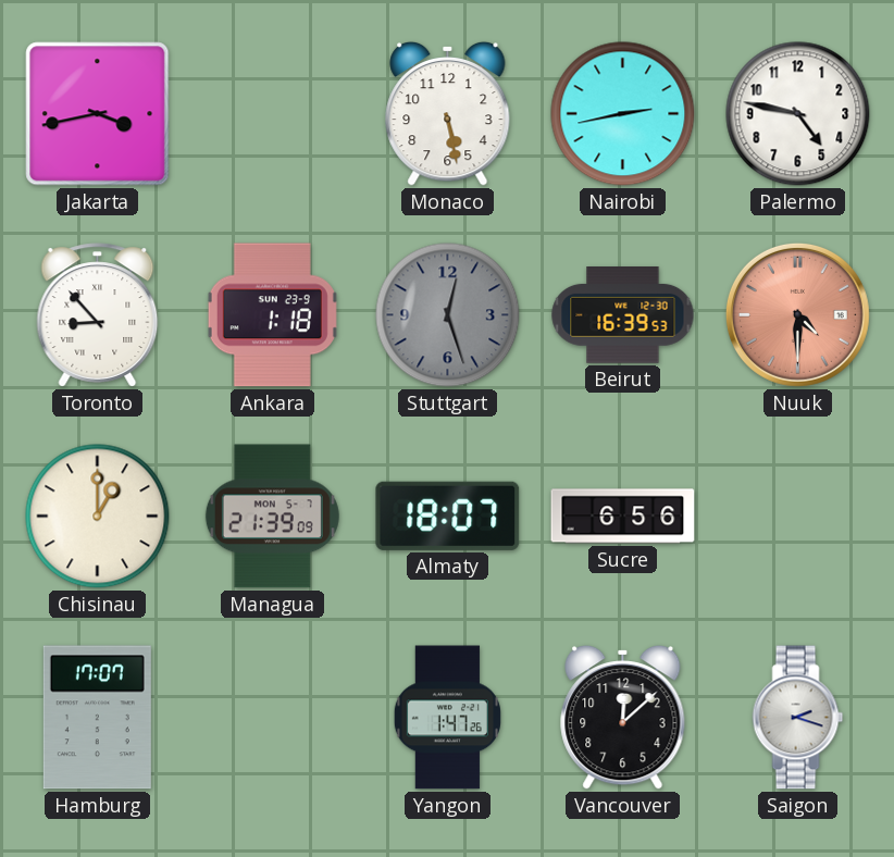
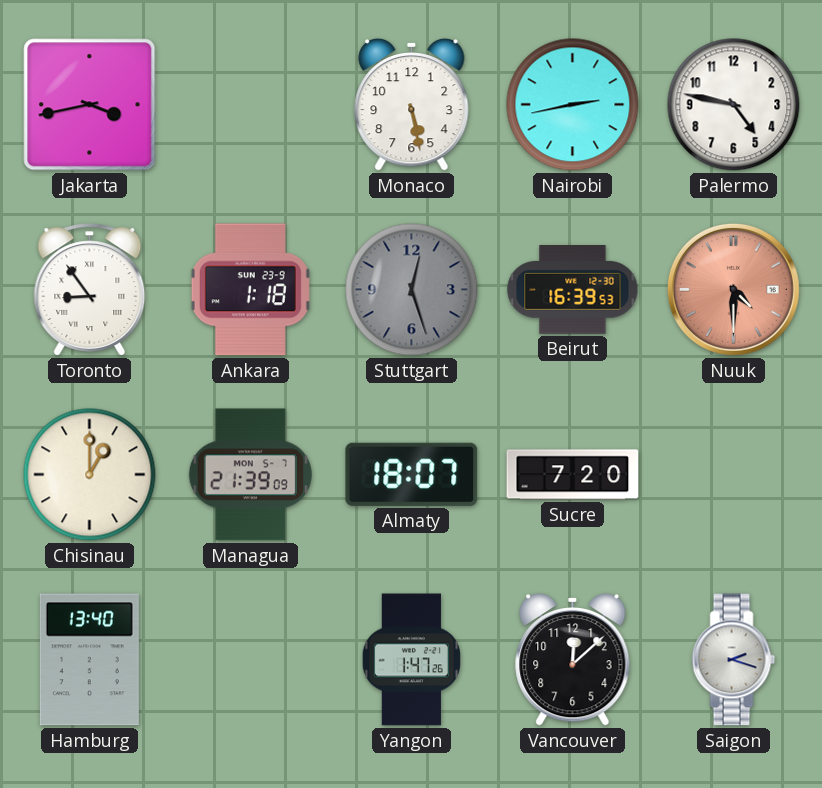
Toronto: 8:53 -> 8:54
Sucre: 6:56 -> 7:20
Hamburg: 17:07 -> 13:40
